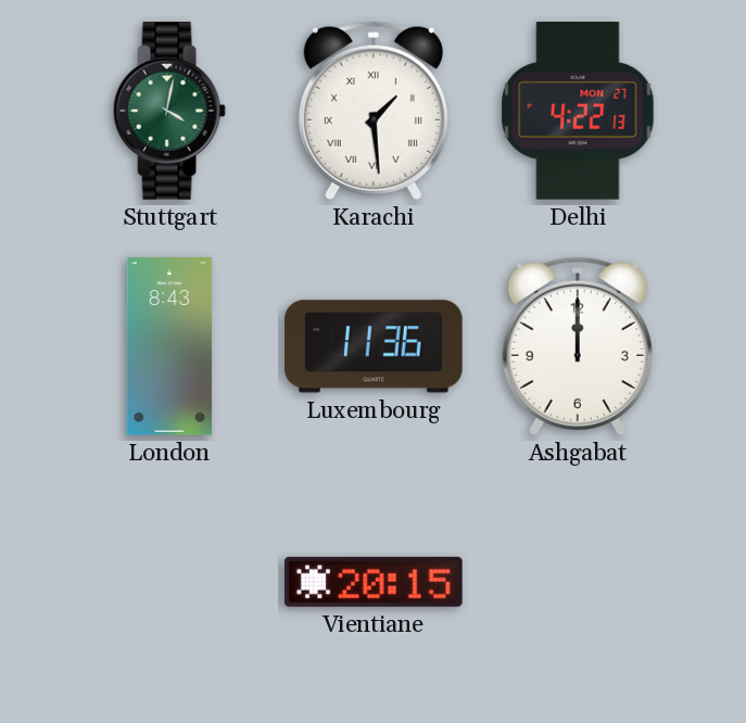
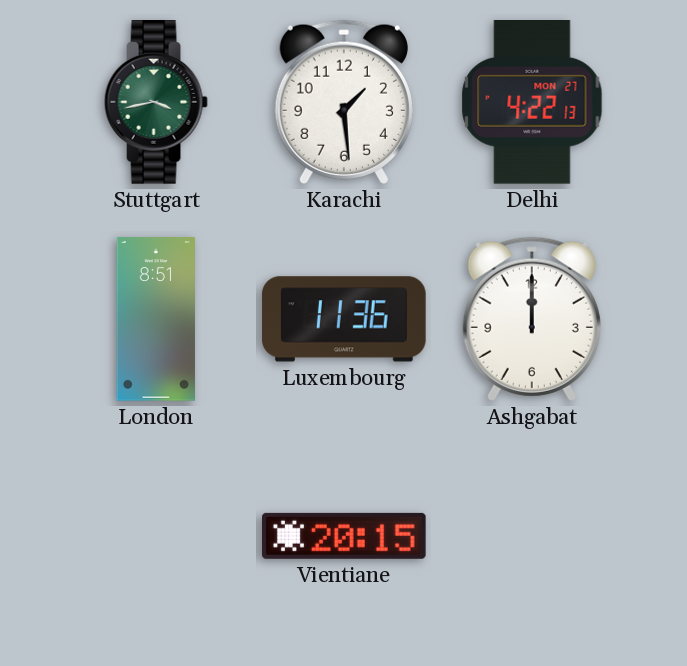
Stuttgart: 4:02 -> 3:43
Karachi numerals: Roman -> Arabic
London: 8:43 -> 8:51
